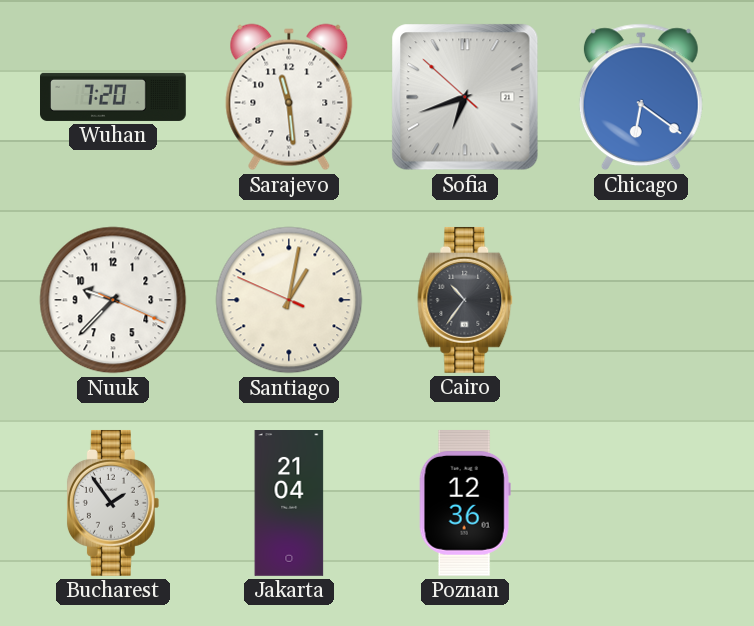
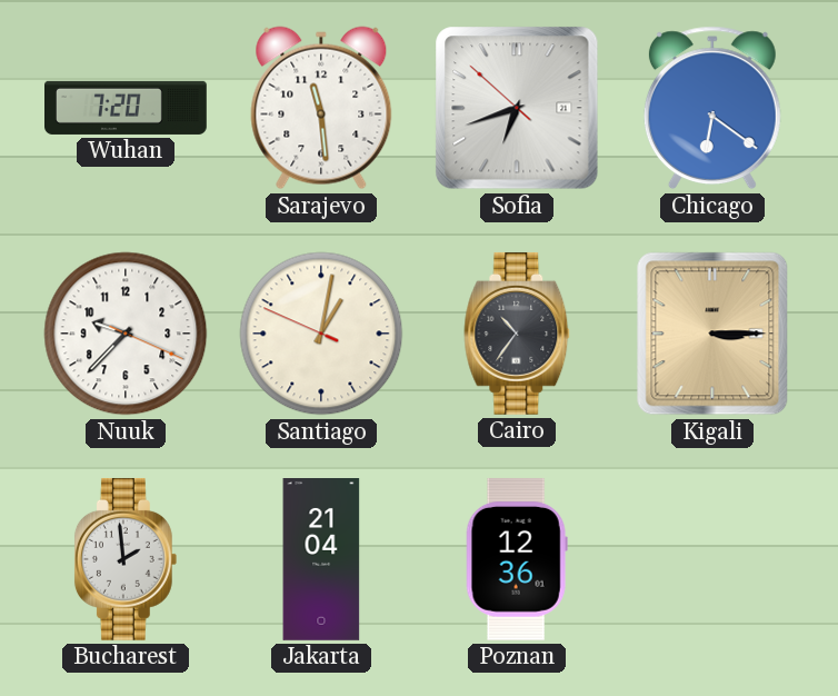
Kigali: none -> 3:15
Bucharest: 1:54 -> 1:59
